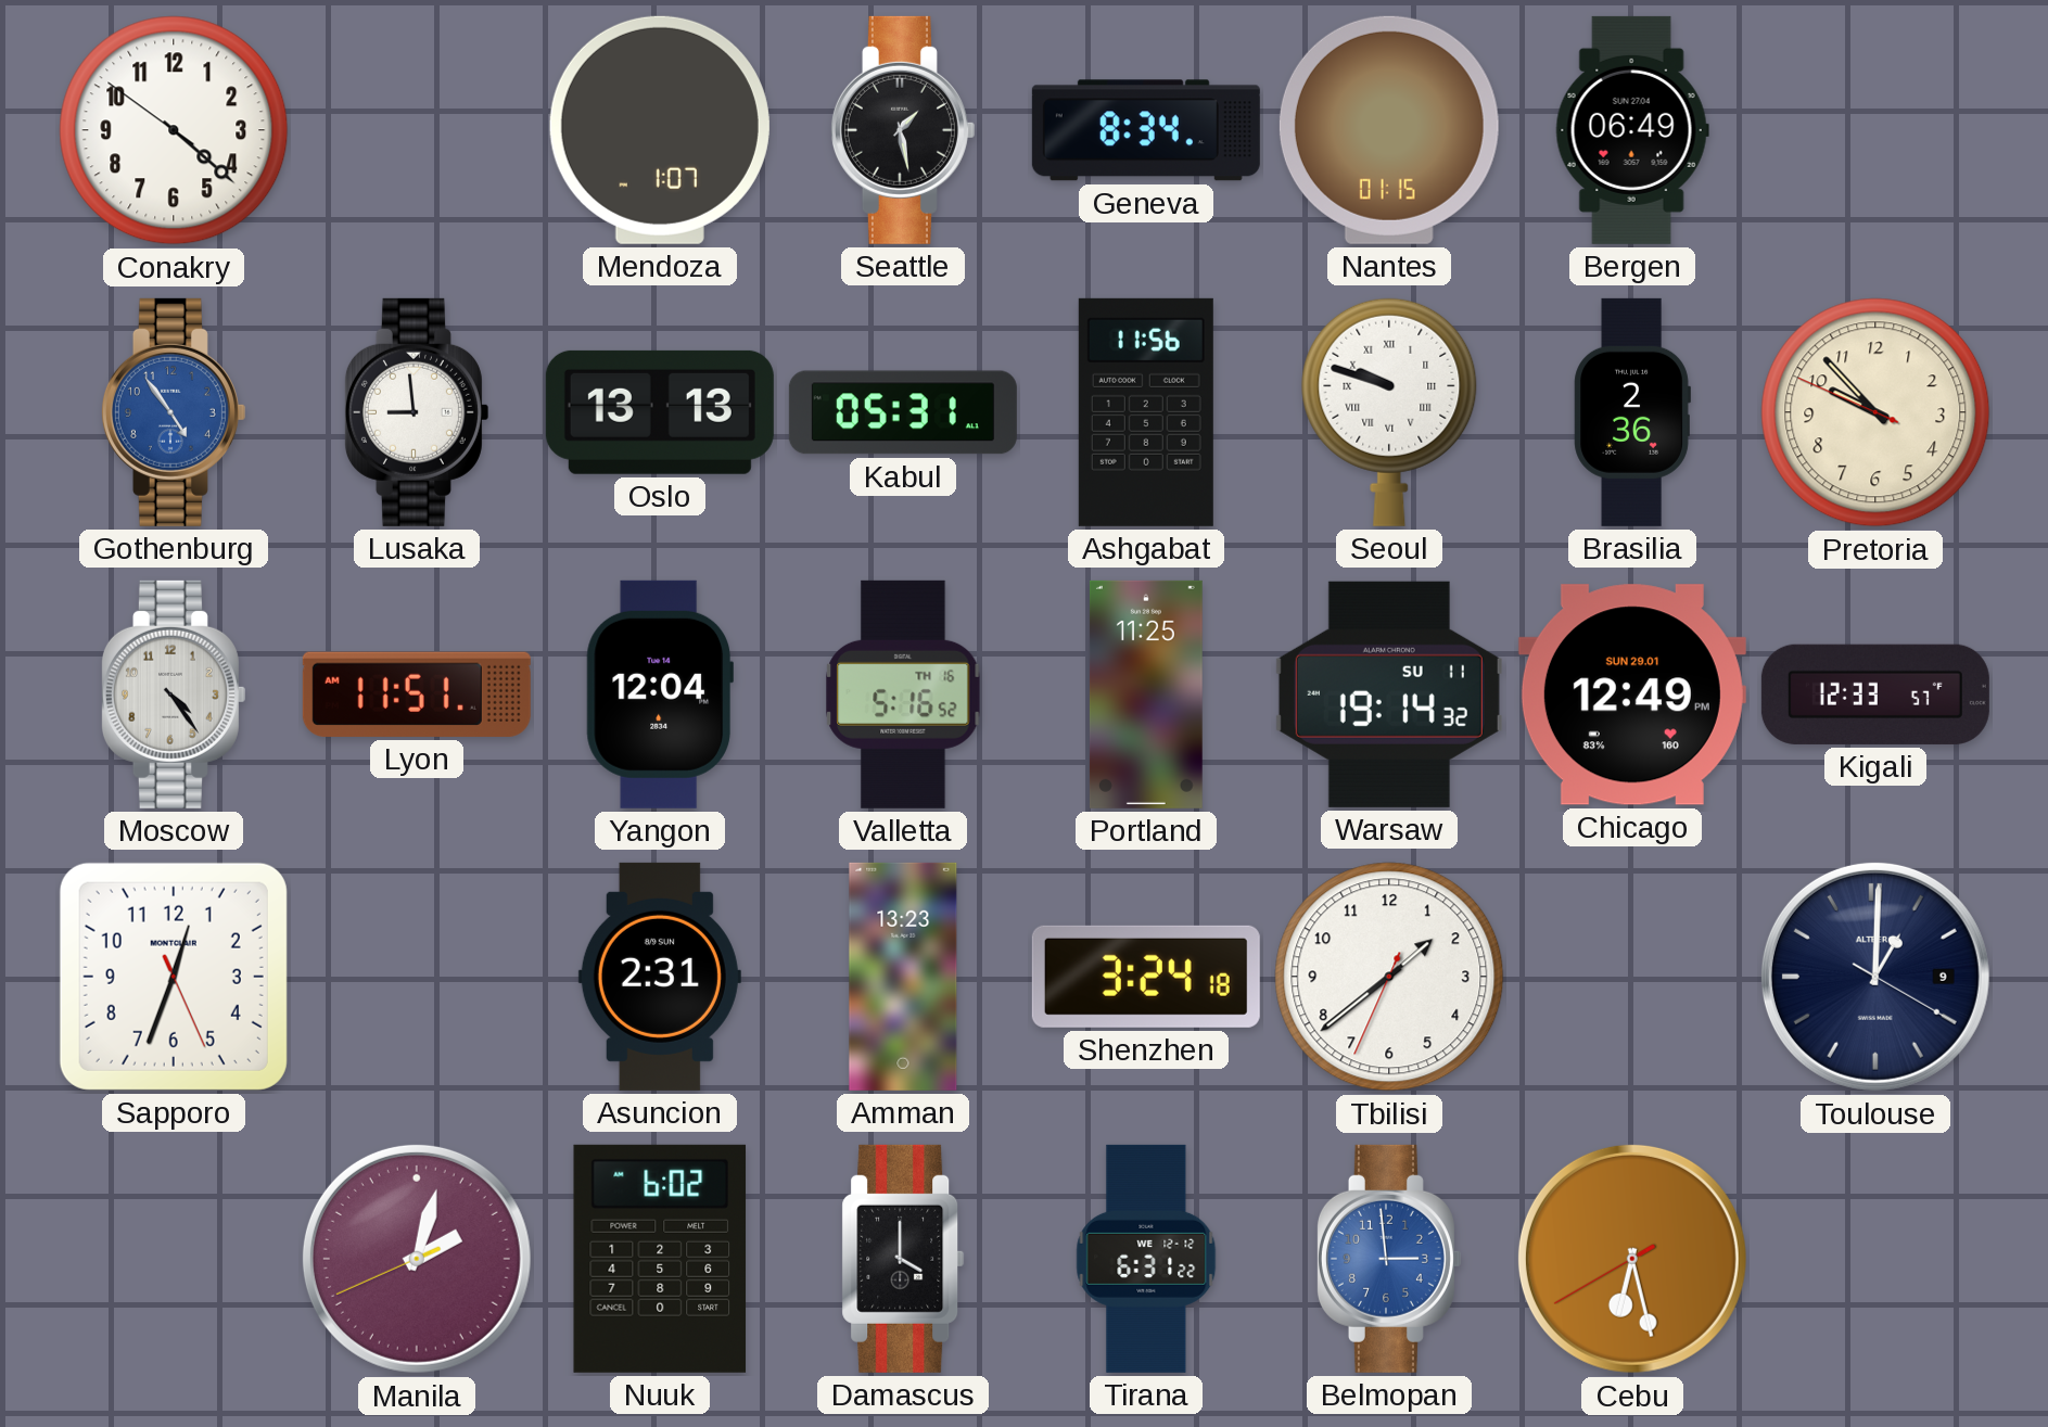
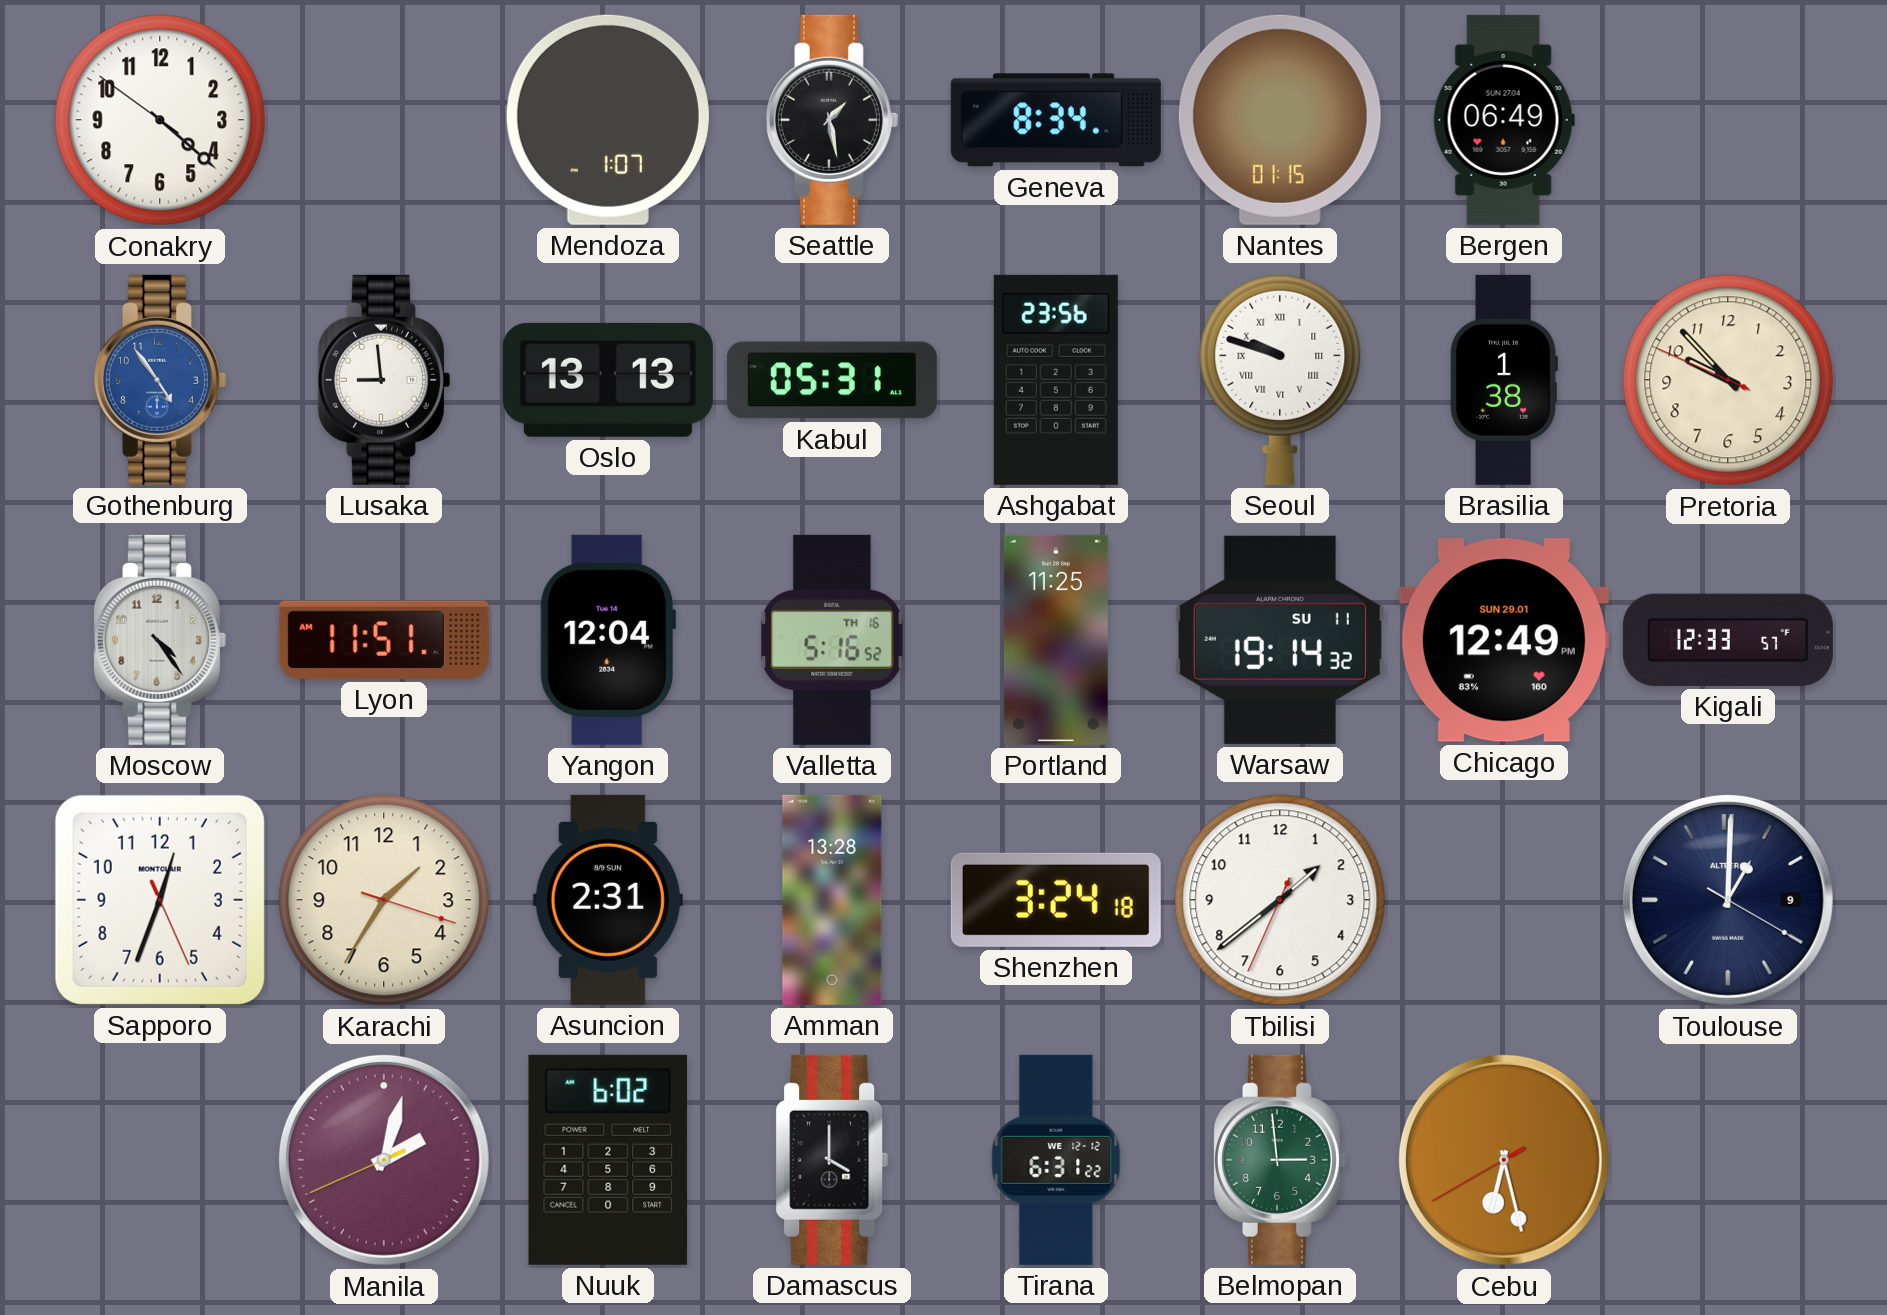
Ashgabat: 11:56 -> 23:56
Brasilia: 2:36 -> 1:38
Karachi: none -> 1:35
Amman: 13:23 -> 13:28
Belmopan dial: blue -> green
